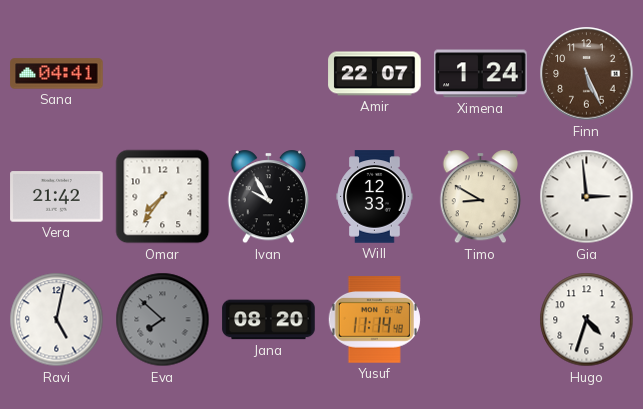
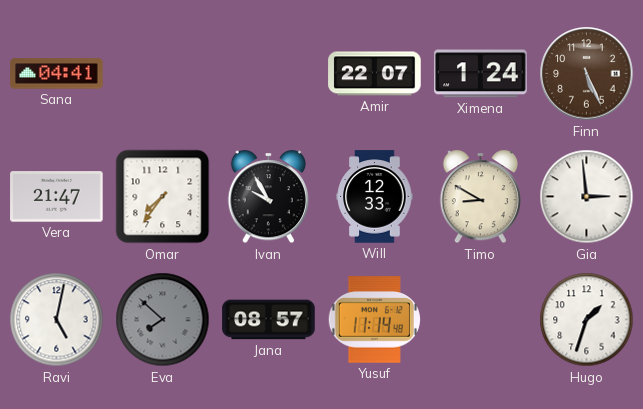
Vera: 21:42 -> 21:47
Jana: 08:20 -> 08:57
Hugo: 4:33 -> 1:33
